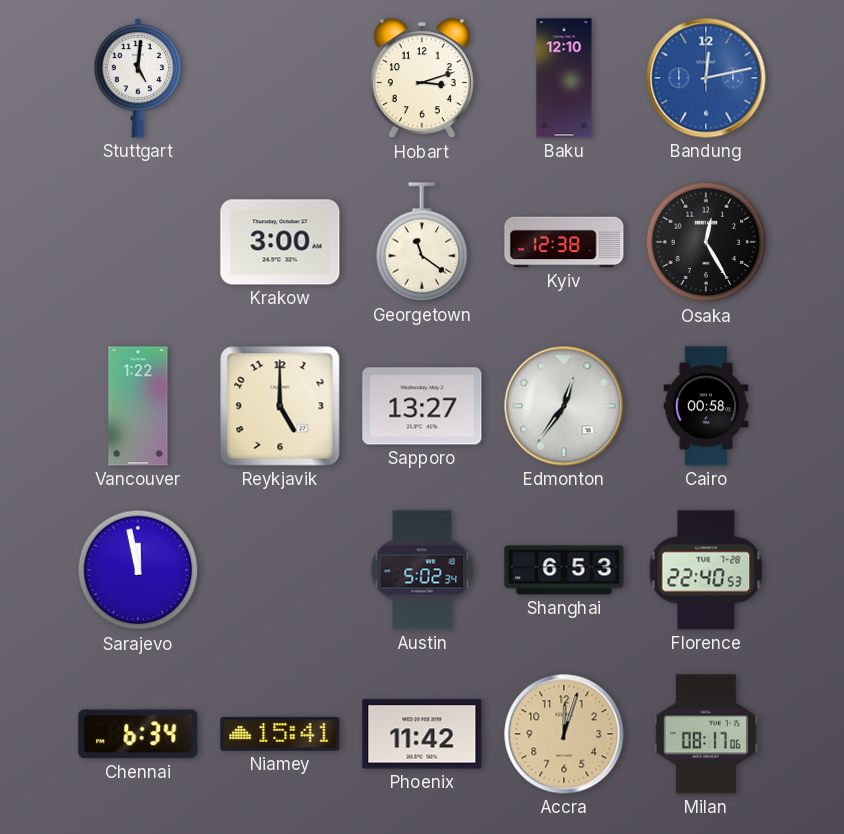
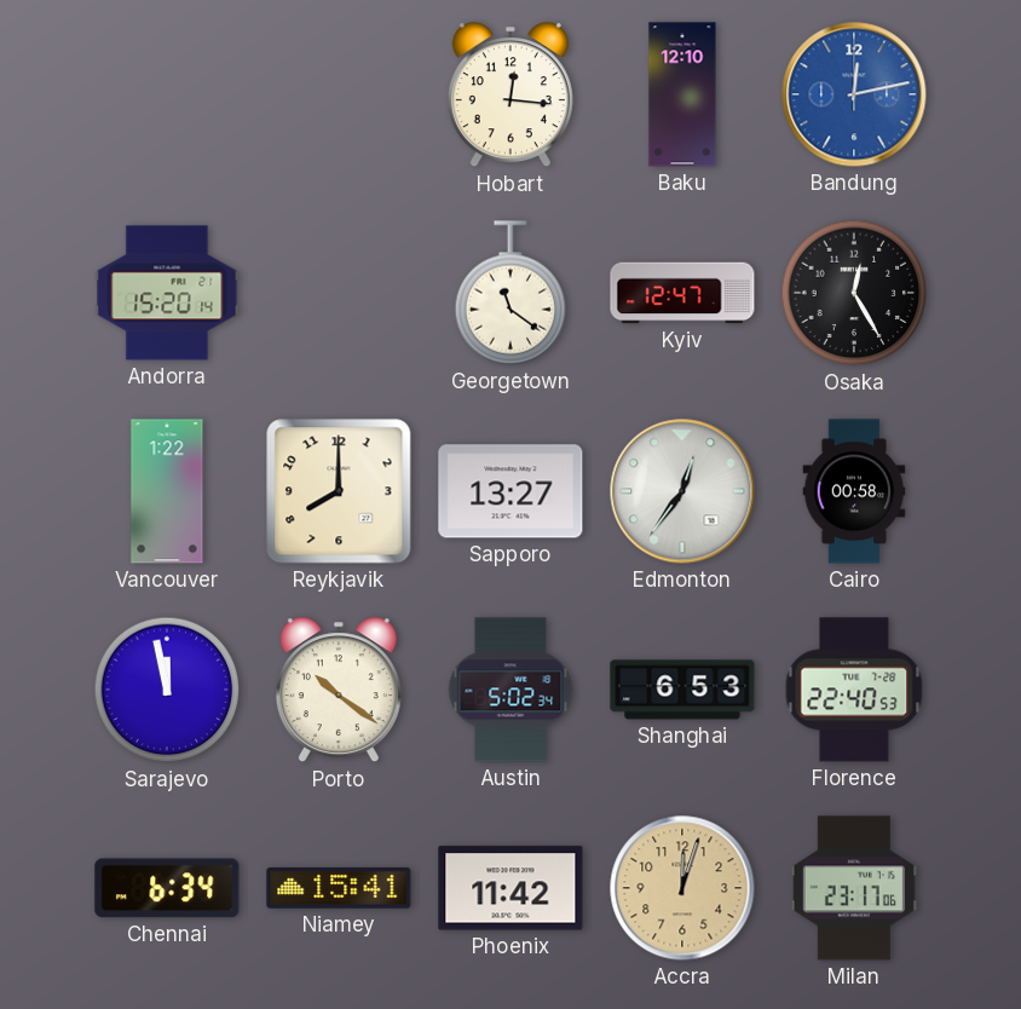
Stuttgart: 5:01 -> none
Hobart: 3:12 -> 12:16
Andorra: none -> 15:20
Krakow: 3:00 -> none
Kyiv: 12:38 -> 12:47
Reykjavik: 5:00 -> 8:00
Porto: none -> 10:21
Milan: 08:17 -> 23:17
